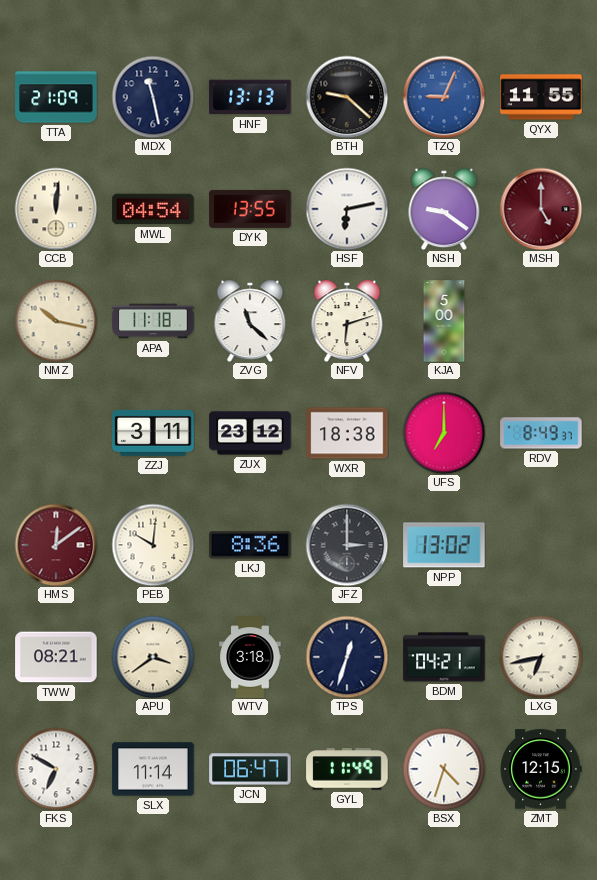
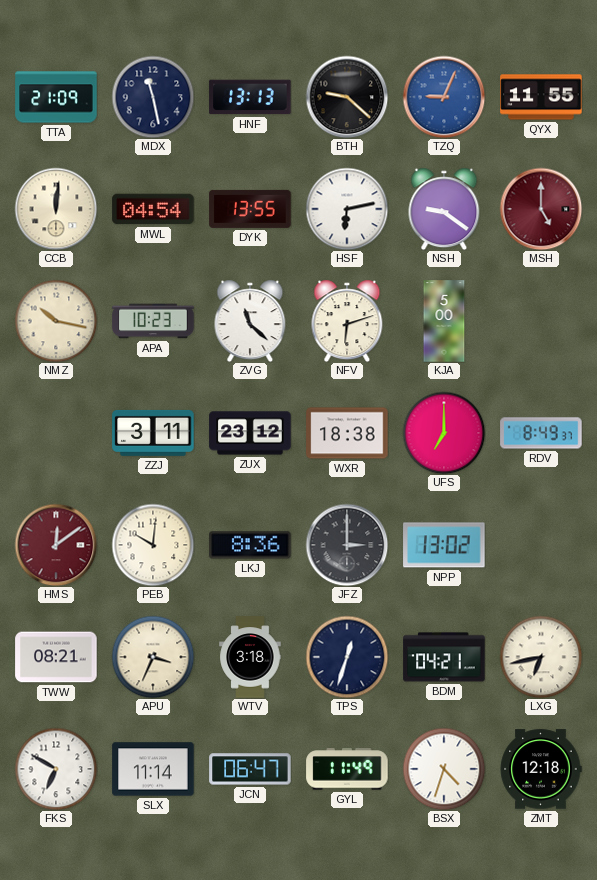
APA: 11:18 -> 10:23
APU: 3:39 -> 3:34
ZMT: 12:15 -> 12:18
